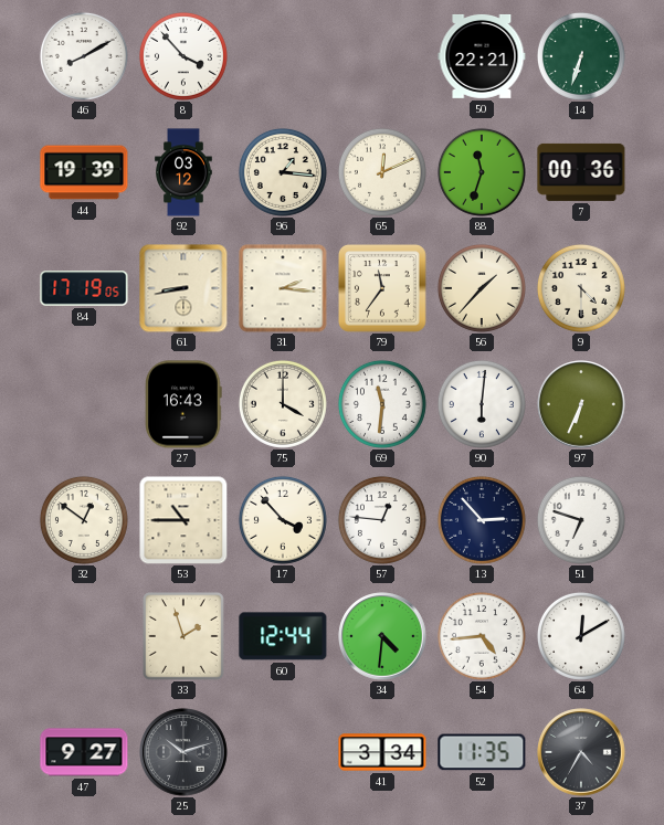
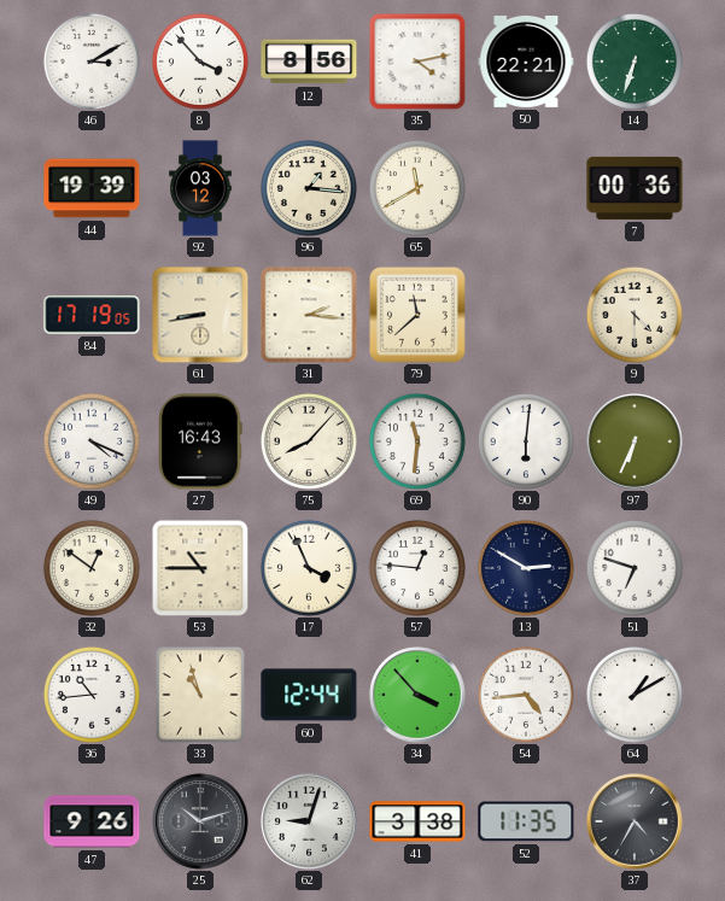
46: 8:10 -> 3:10
12: none -> 8:56
35: none -> 4:13
65: 12:11 -> 11:40
88: 11:33 -> none
79: 11:36 -> 11:38
56: 1:37 -> none
49: none -> 4:19
75: 4:00 -> 8:07
17: 3:53 -> 3:56
13: 2:53 -> 2:50
36: none -> 10:44
33: 1:57 -> 10:57
34: 4:31 -> 3:53
64: 12:10 -> 1:10
47: 9:27 -> 9:26
62: none -> 9:03
41: 3:34 -> 3:38
